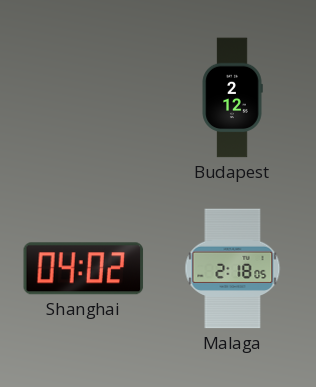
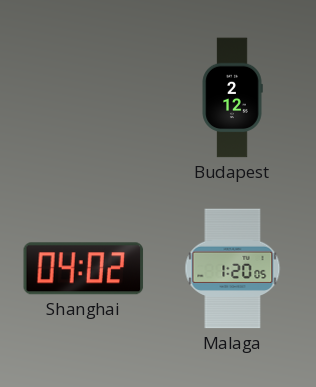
Malaga: 2:18 -> 1:20
